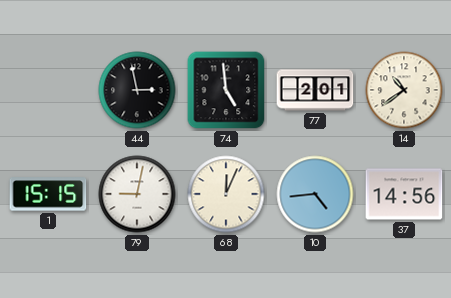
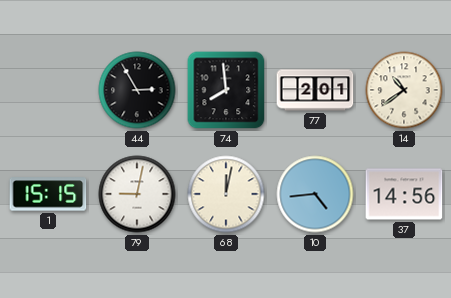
44: 2:58 -> 2:55
74: 4:59 -> 7:59
68: 12:04 -> 12:02
